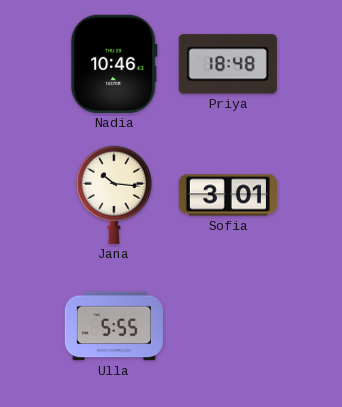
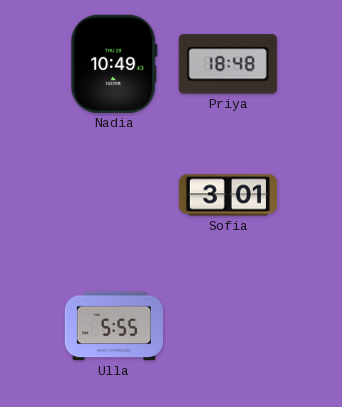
Nadia: 10:46 -> 10:49
Jana: 10:16 -> none
